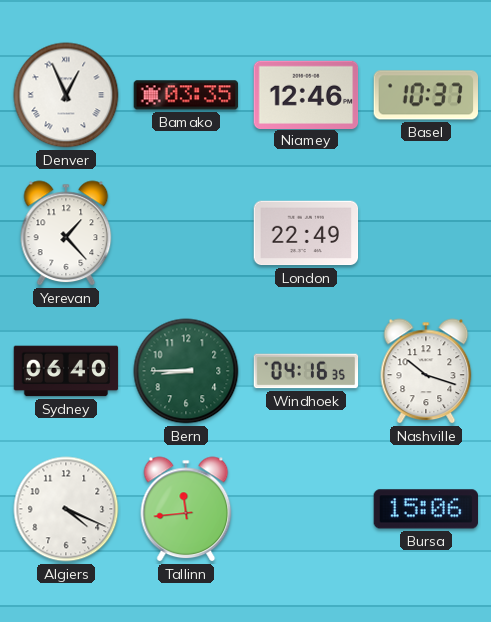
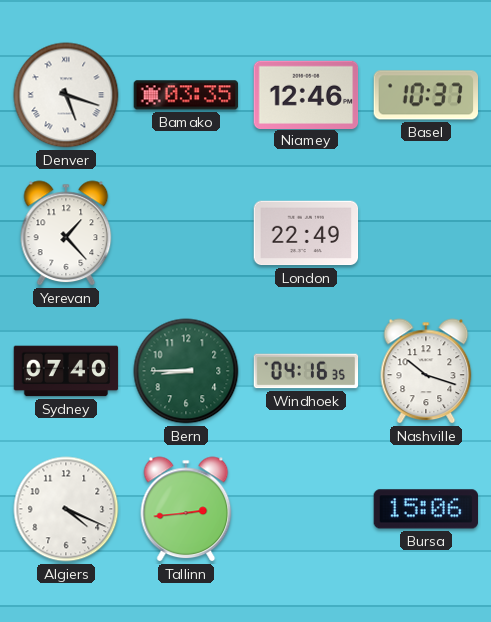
Denver: 12:56 -> 5:18
Sydney: 06:40 -> 07:40
Tallinn: 11:44 -> 2:44
